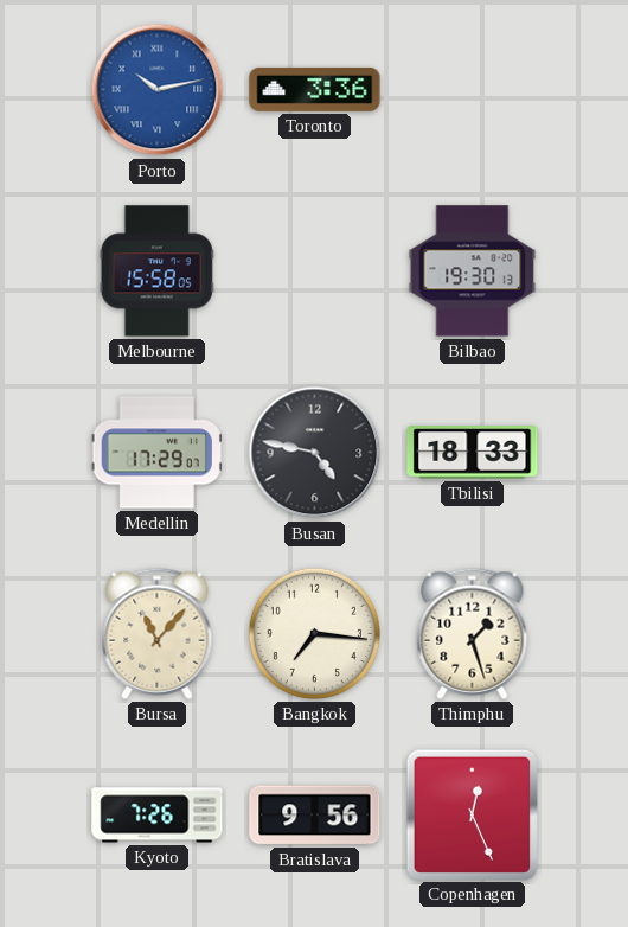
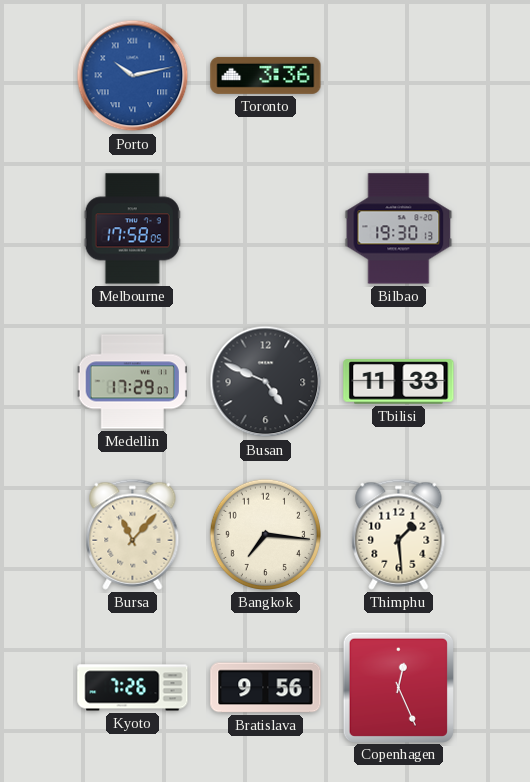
Melbourne: 15:58 -> 17:58
Busan: 4:47 -> 4:49
Tbilisi: 18:33 -> 11:33
Thimphu: 1:27 -> 1:29
